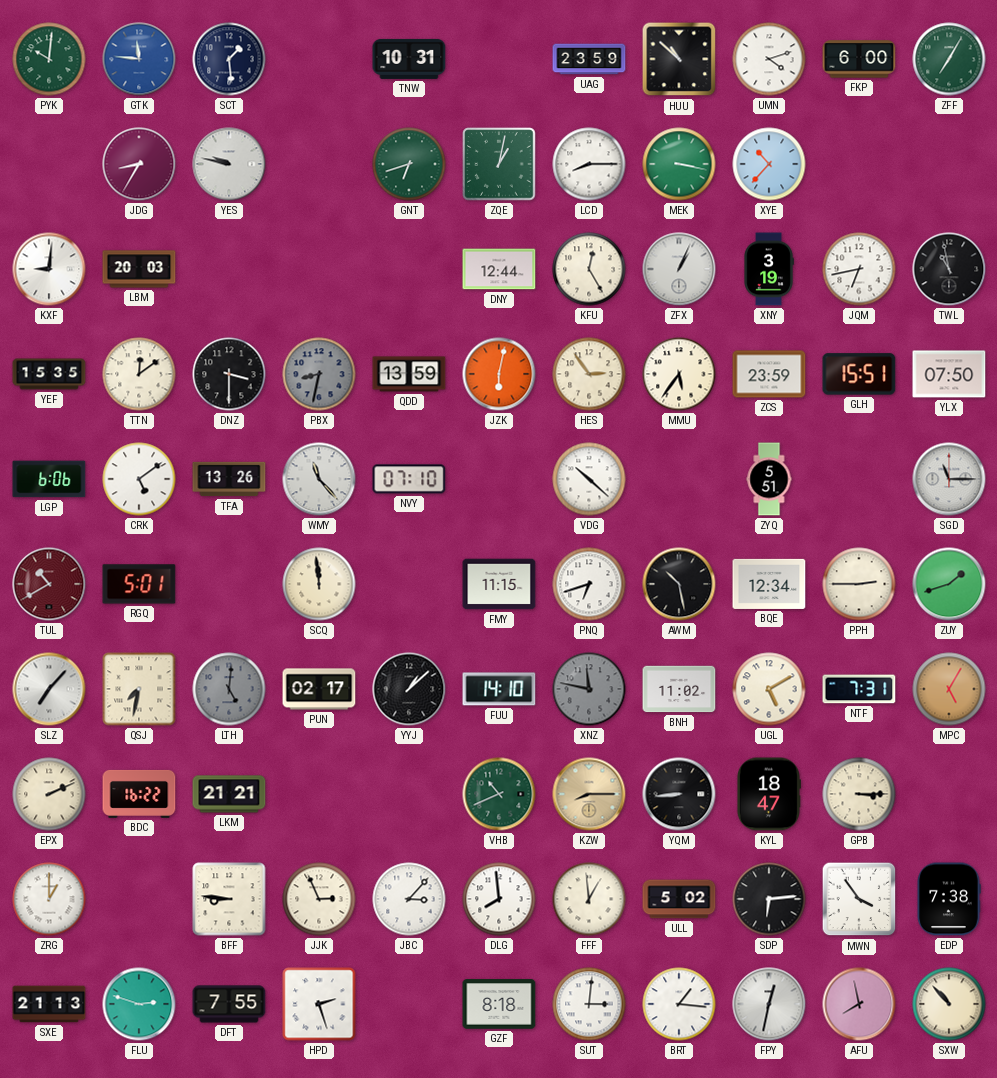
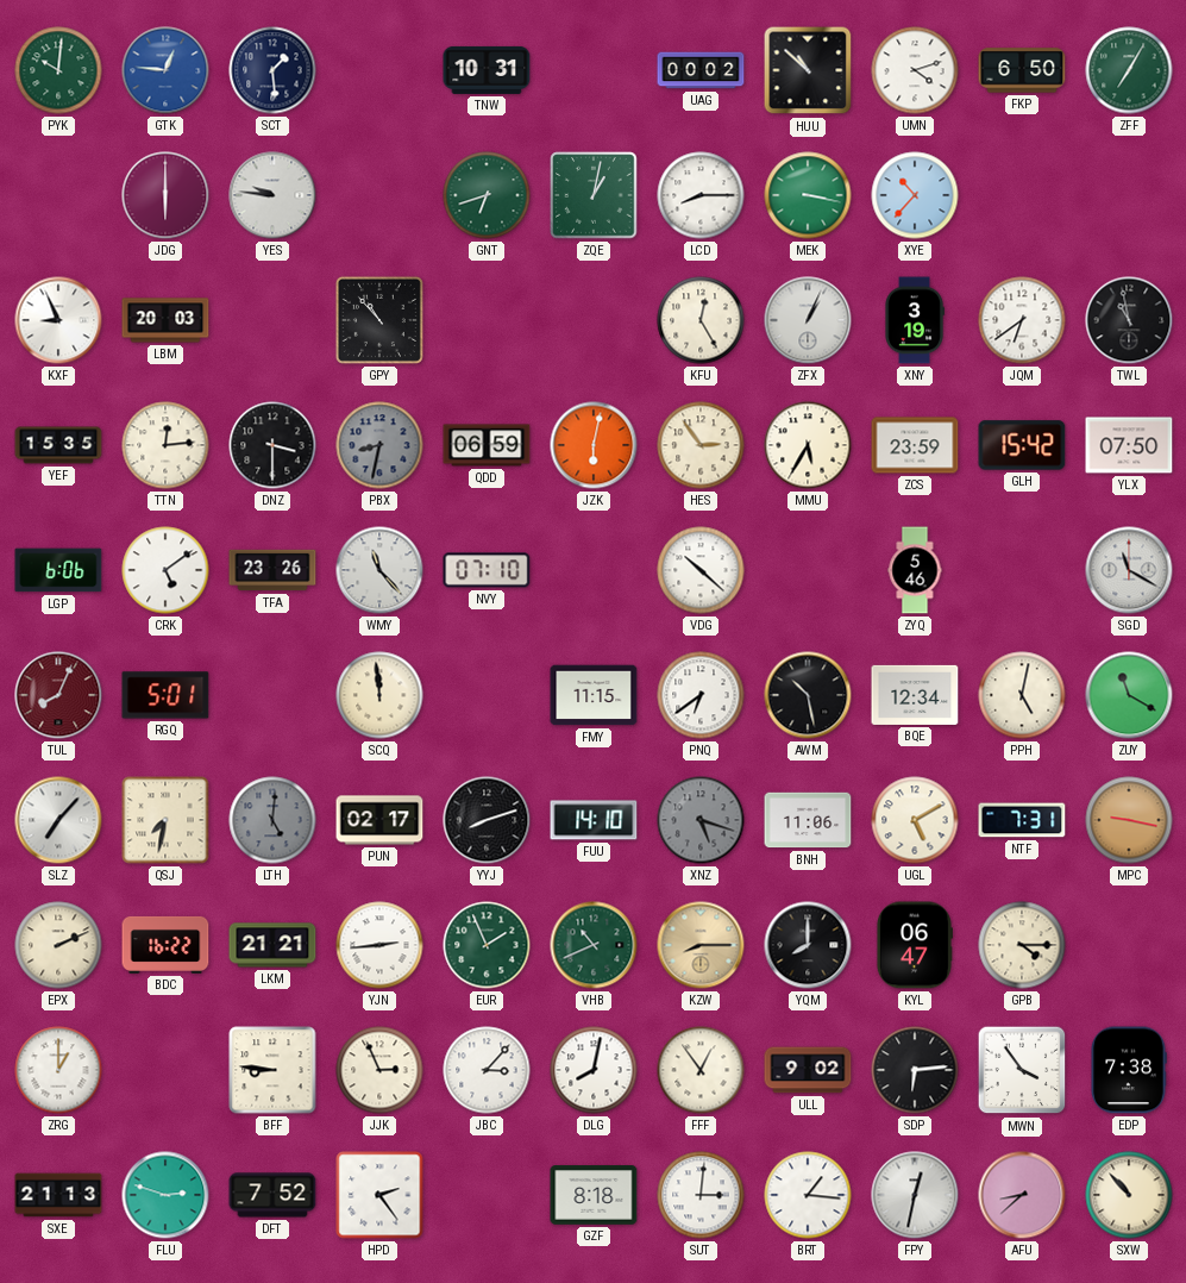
GTK: 11:46 -> 12:46
UAG: 23:59 -> 00:02
FKP: 6:00 -> 6:50
JDG: 8:35 -> 6:00
YES: 9:47 -> 9:46
KXF: 9:01 -> 8:56
GPY: none -> 10:53
DNY: 12:44 -> none
JQM: 6:43 -> 6:39
TTN: 12:09 -> 12:14
QDD: 13:59 -> 06:59
MMU: 5:36 -> 5:35
GLH: 15:51 -> 15:42
TFA: 13:26 -> 23:26
ZYQ: 5:51 -> 5:46
SGD: 11:15 -> 11:20
TUL: 10:40 -> 8:04
PNQ: 6:42 -> 6:39
PPH: 2:45 -> 5:02
ZUY: 1:42 -> 11:20
YYJ: 1:08 -> 8:12
XNZ: 11:47 -> 5:18
BNH: 11:02 -> 11:06
MPC: 5:05 -> 9:17
YJN: none -> 2:44
EUR: none -> 1:56
YQM: 8:44 -> 8:00
KYL: 18:47 -> 06:47
GPB: 3:15 -> 4:15
DLG: 7:59 -> 8:02
FFF: 12:59 -> 12:54
ULL: 5:02 -> 9:02
DFT: 7:55 -> 7:52
HPD: 2:27 -> 2:24
AFU: 7:58 -> 8:38
